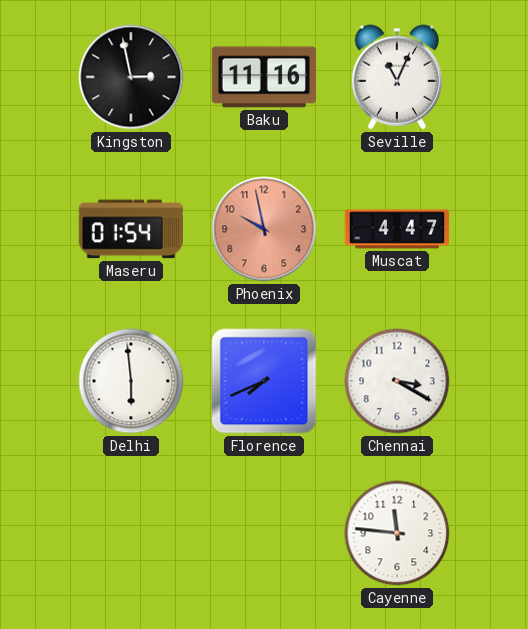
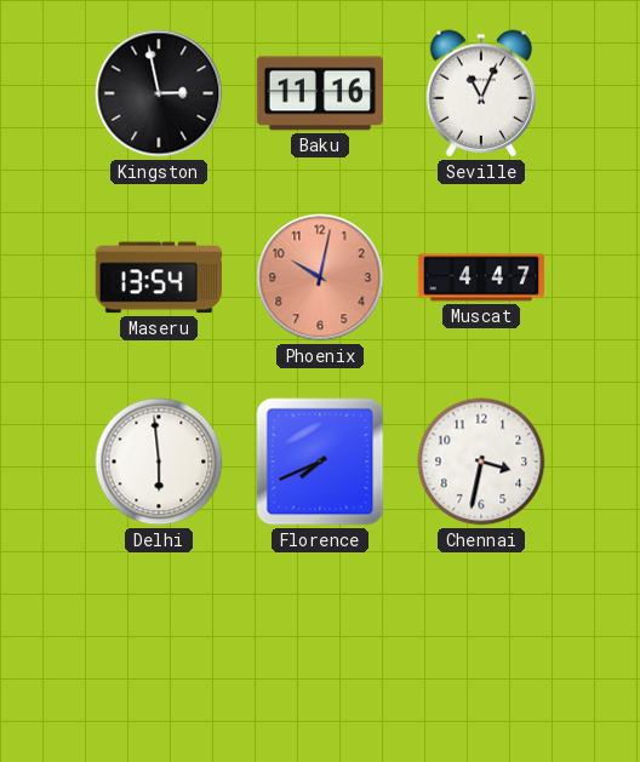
Maseru: 01:54 -> 13:54
Phoenix: 9:58 -> 10:02
Chennai: 3:20 -> 3:32
Cayenne: 11:46 -> none
